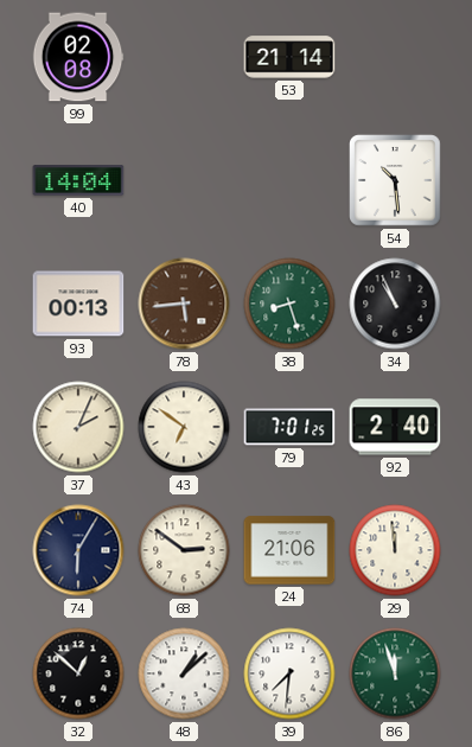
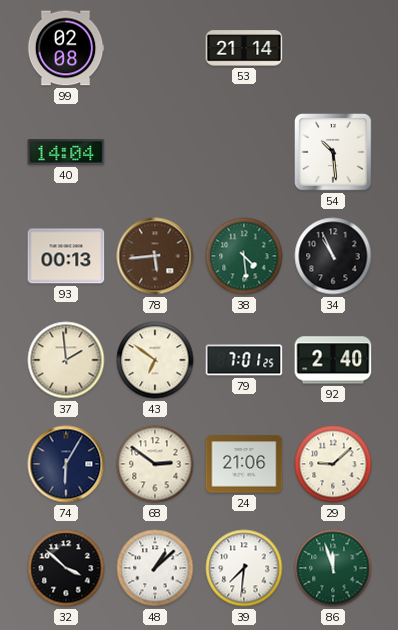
38: 8:27 -> 4:29
37: 2:04 -> 1:59
29: 11:59 -> 9:08
32: 12:52 -> 3:52
